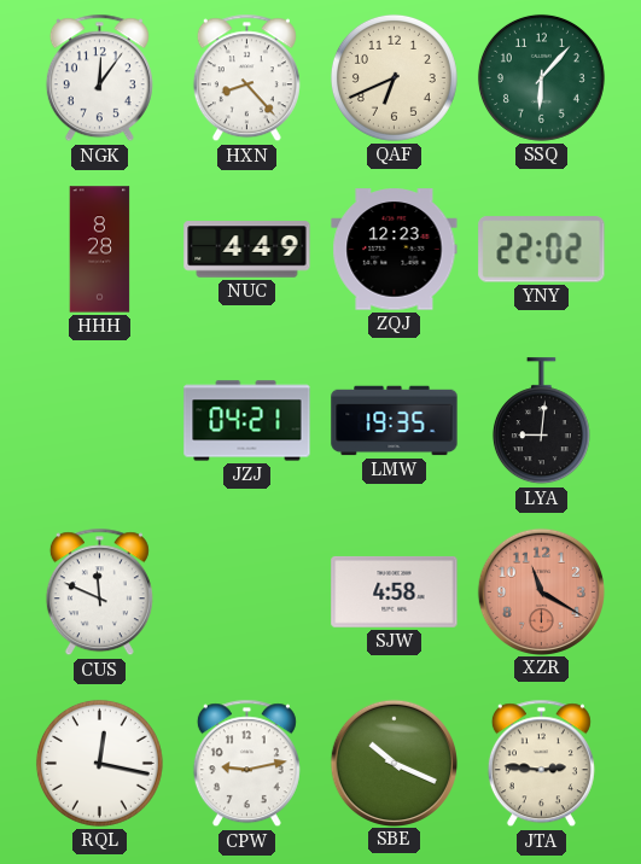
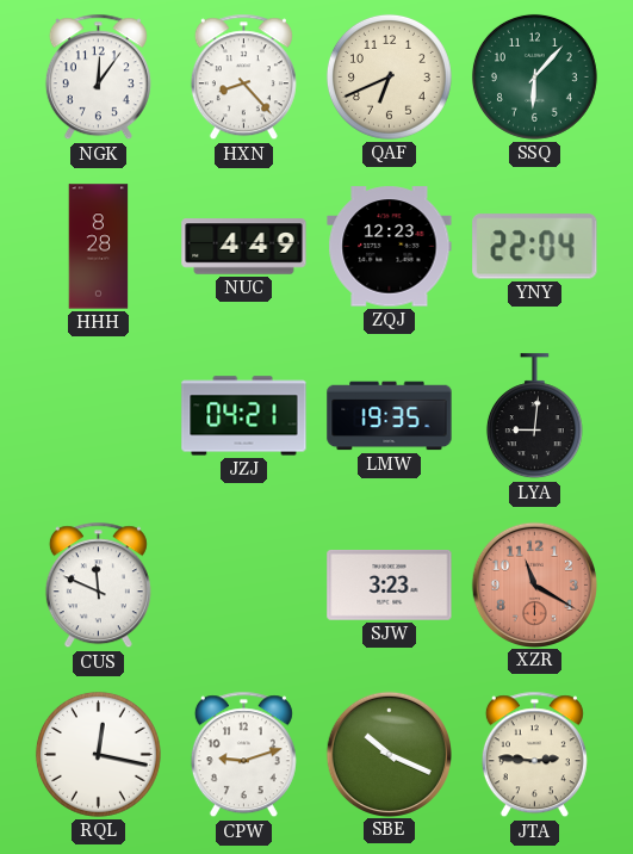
YNY: 22:02 -> 22:04
SJW: 4:58 -> 3:23
CPW: 9:13 -> 9:12
